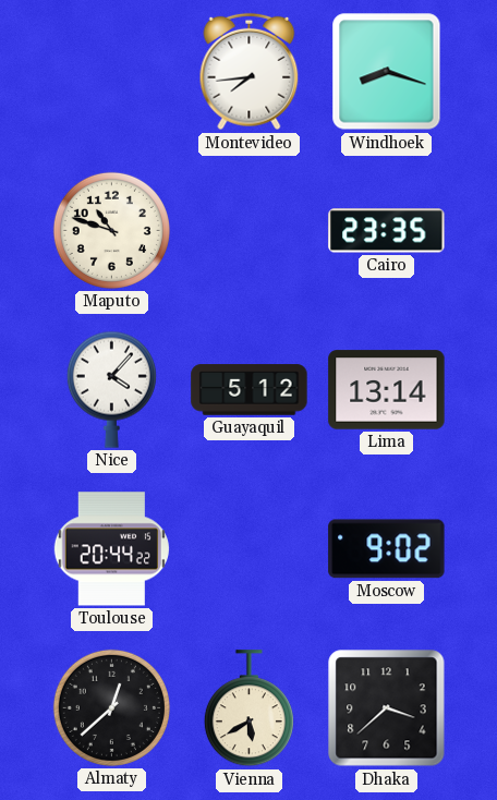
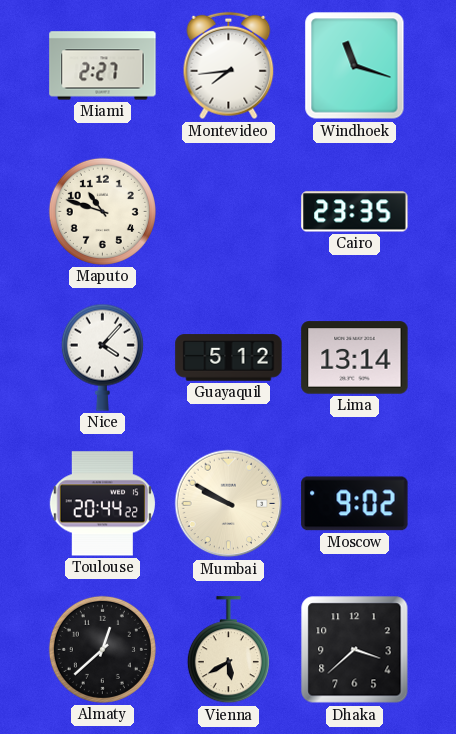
Miami: none -> 2:27
Windhoek: 8:18 -> 11:18
Mumbai: none -> 9:50
